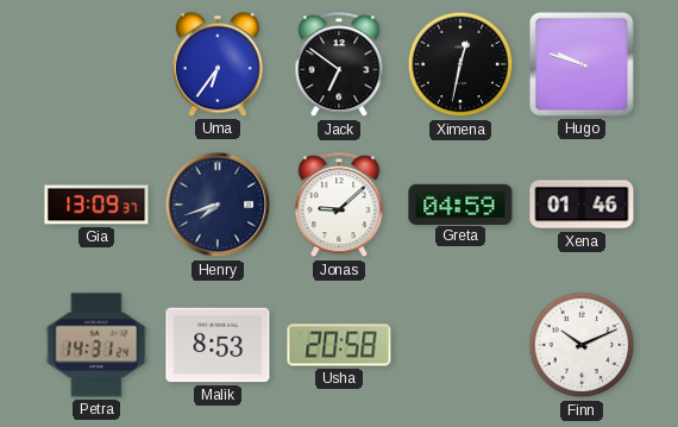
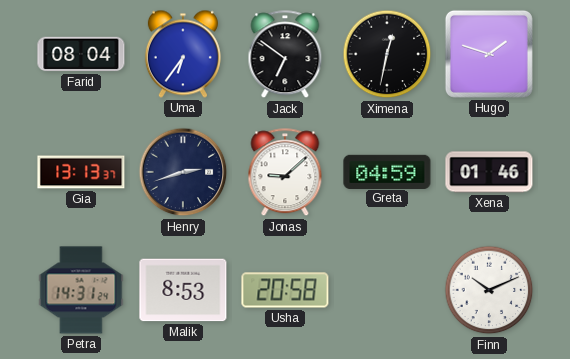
Farid: none -> 08:04
Hugo: 9:48 -> 1:48
Gia: 13:09 -> 13:13
Henry: 7:42 -> 2:42
